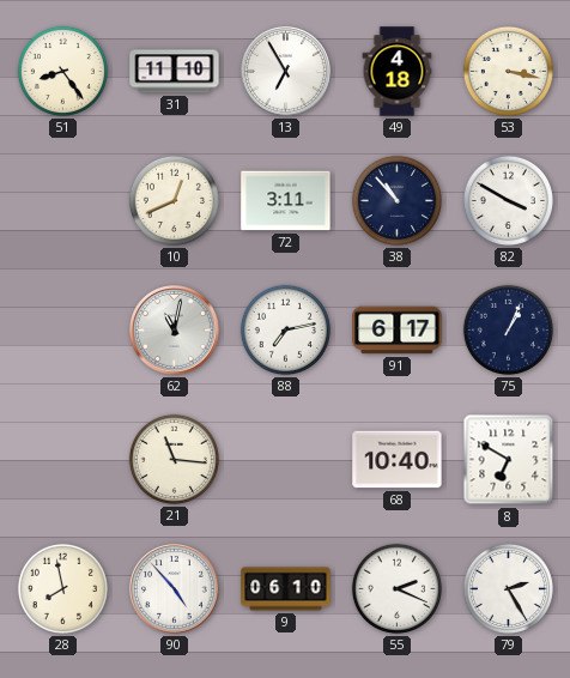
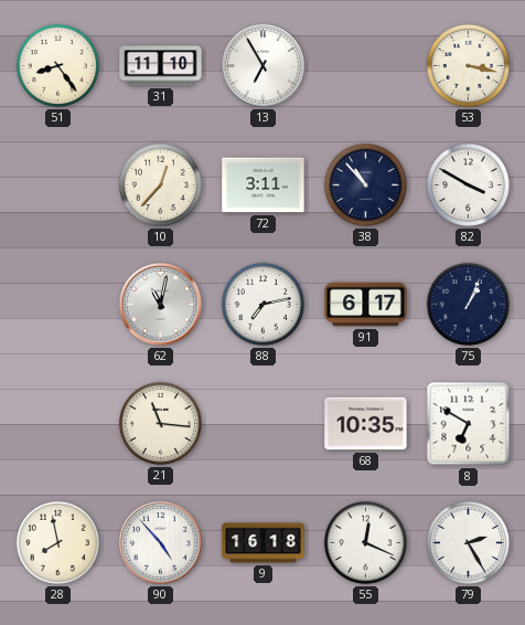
49: 4:18 -> none
10: 12:41 -> 12:37
68: 10:40 -> 10:35
9: 06:10 -> 16:18
55: 2:19 -> 12:19
